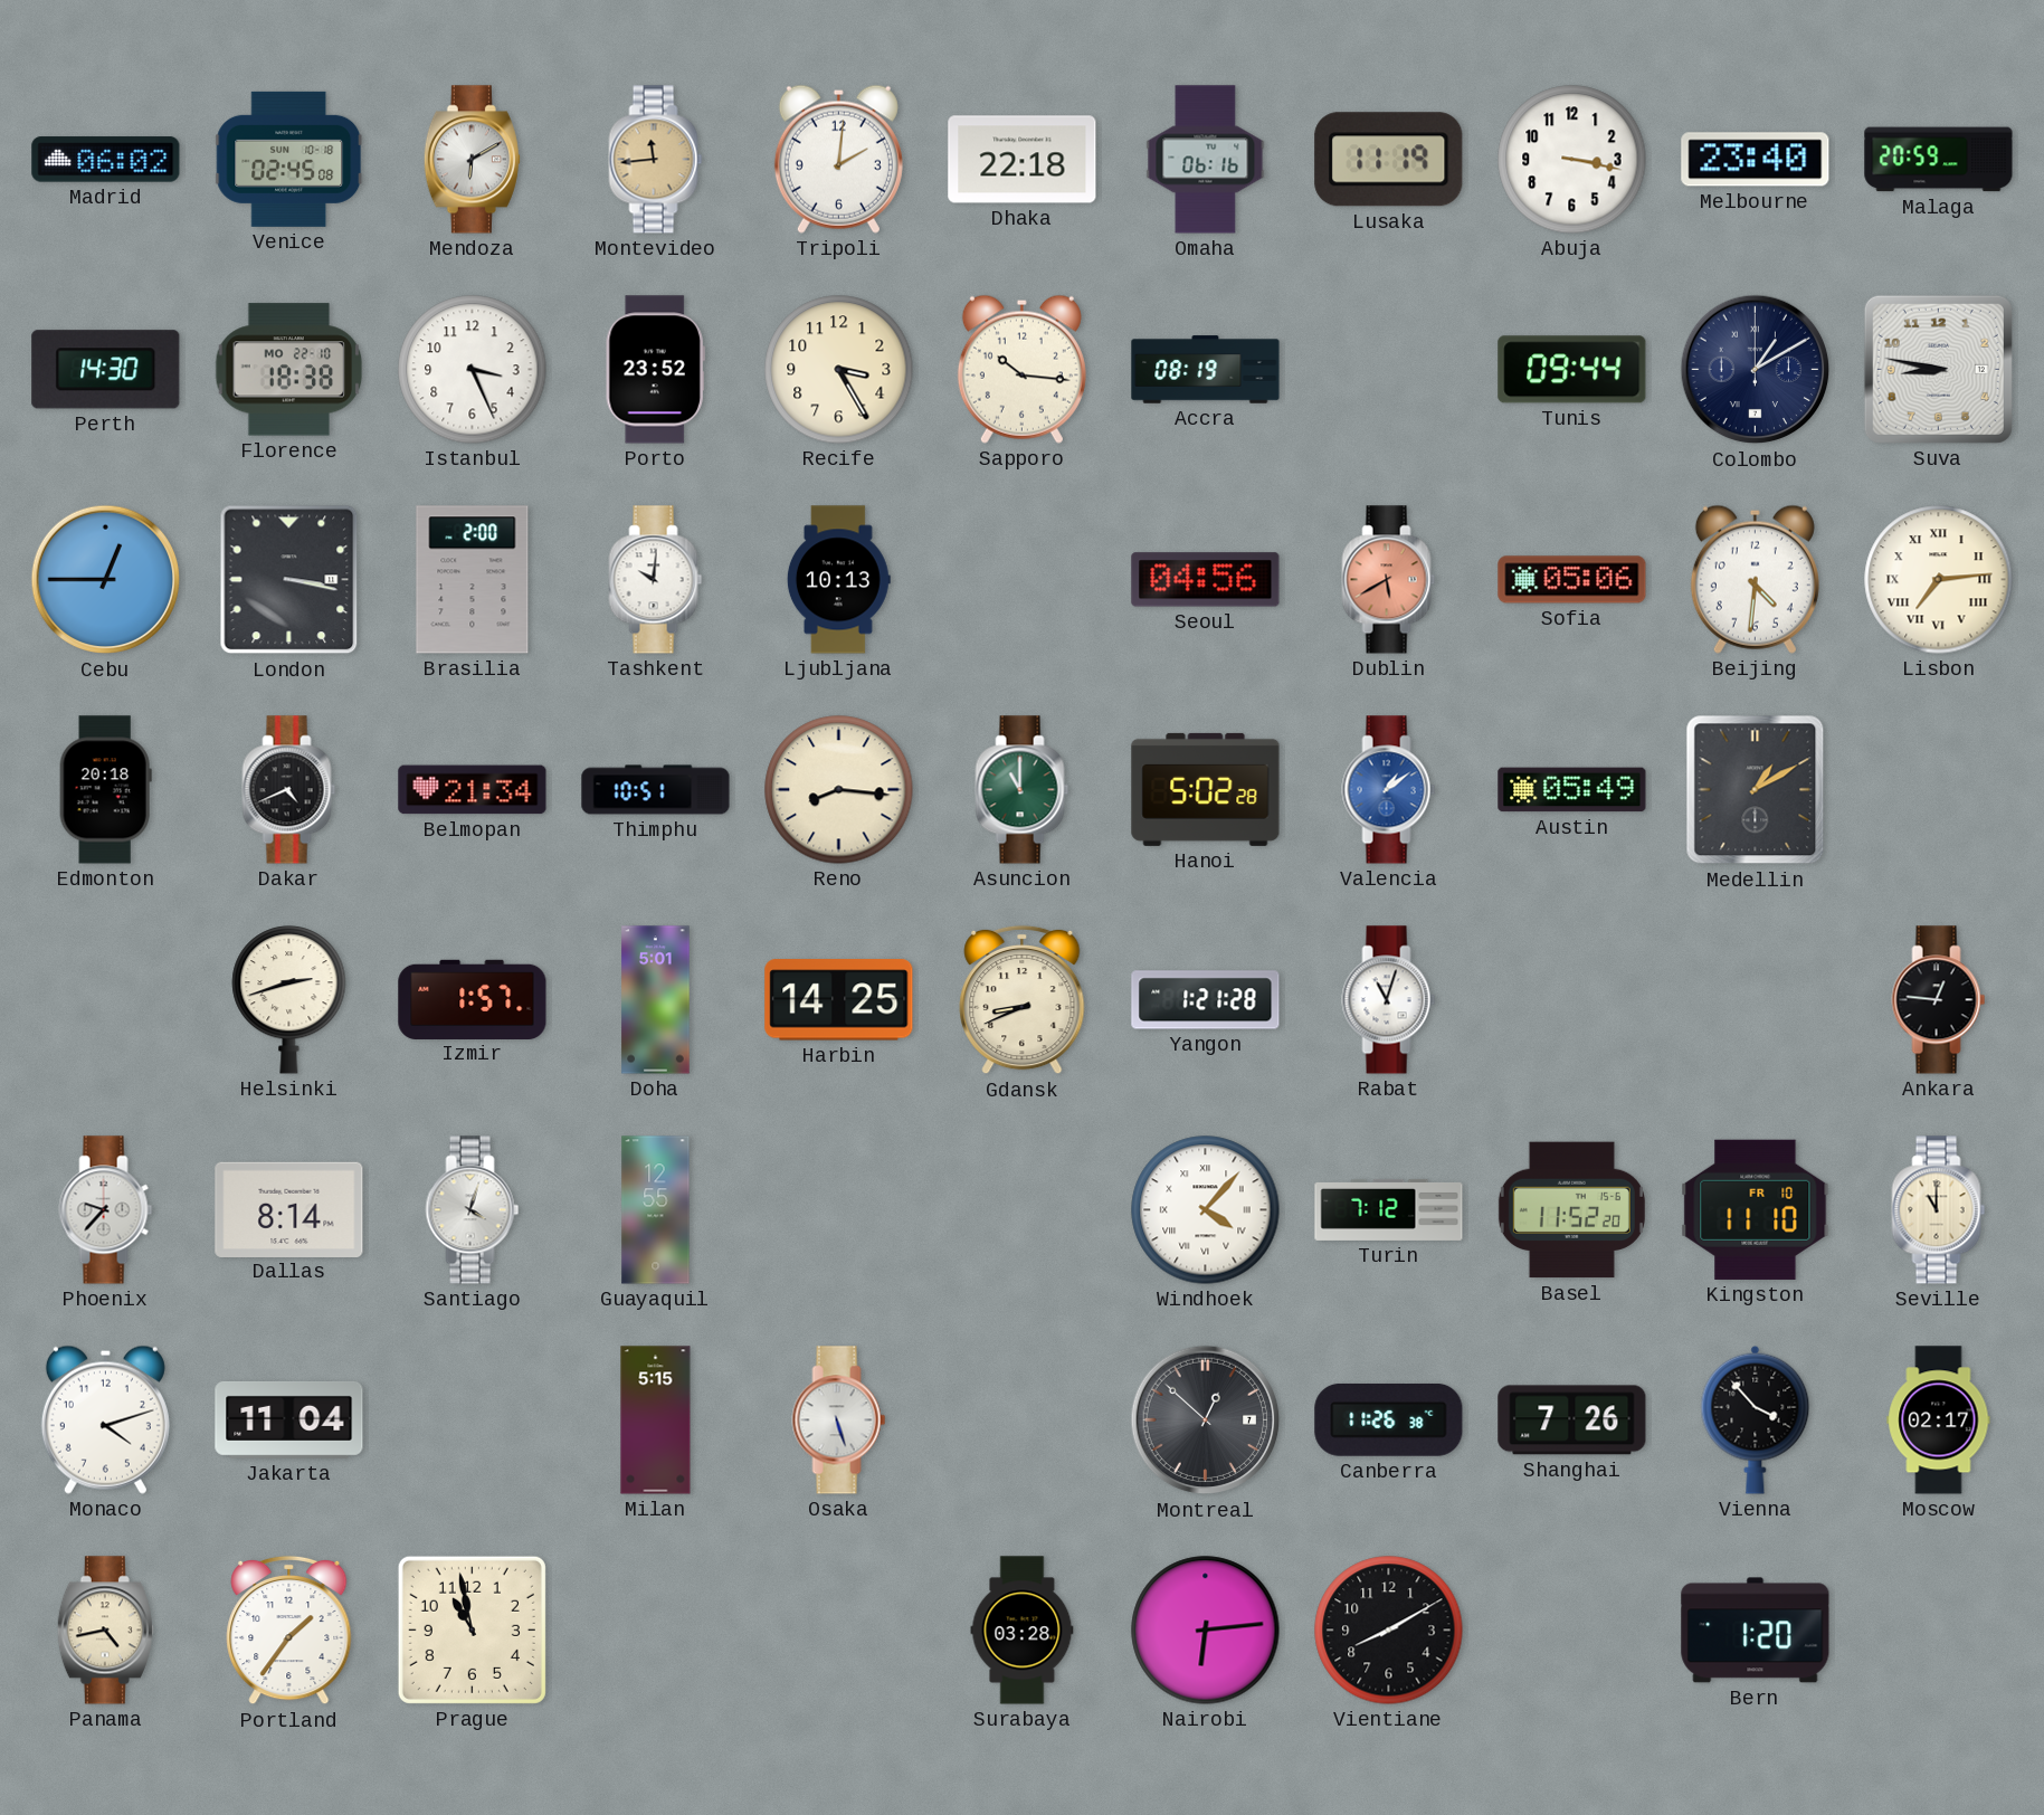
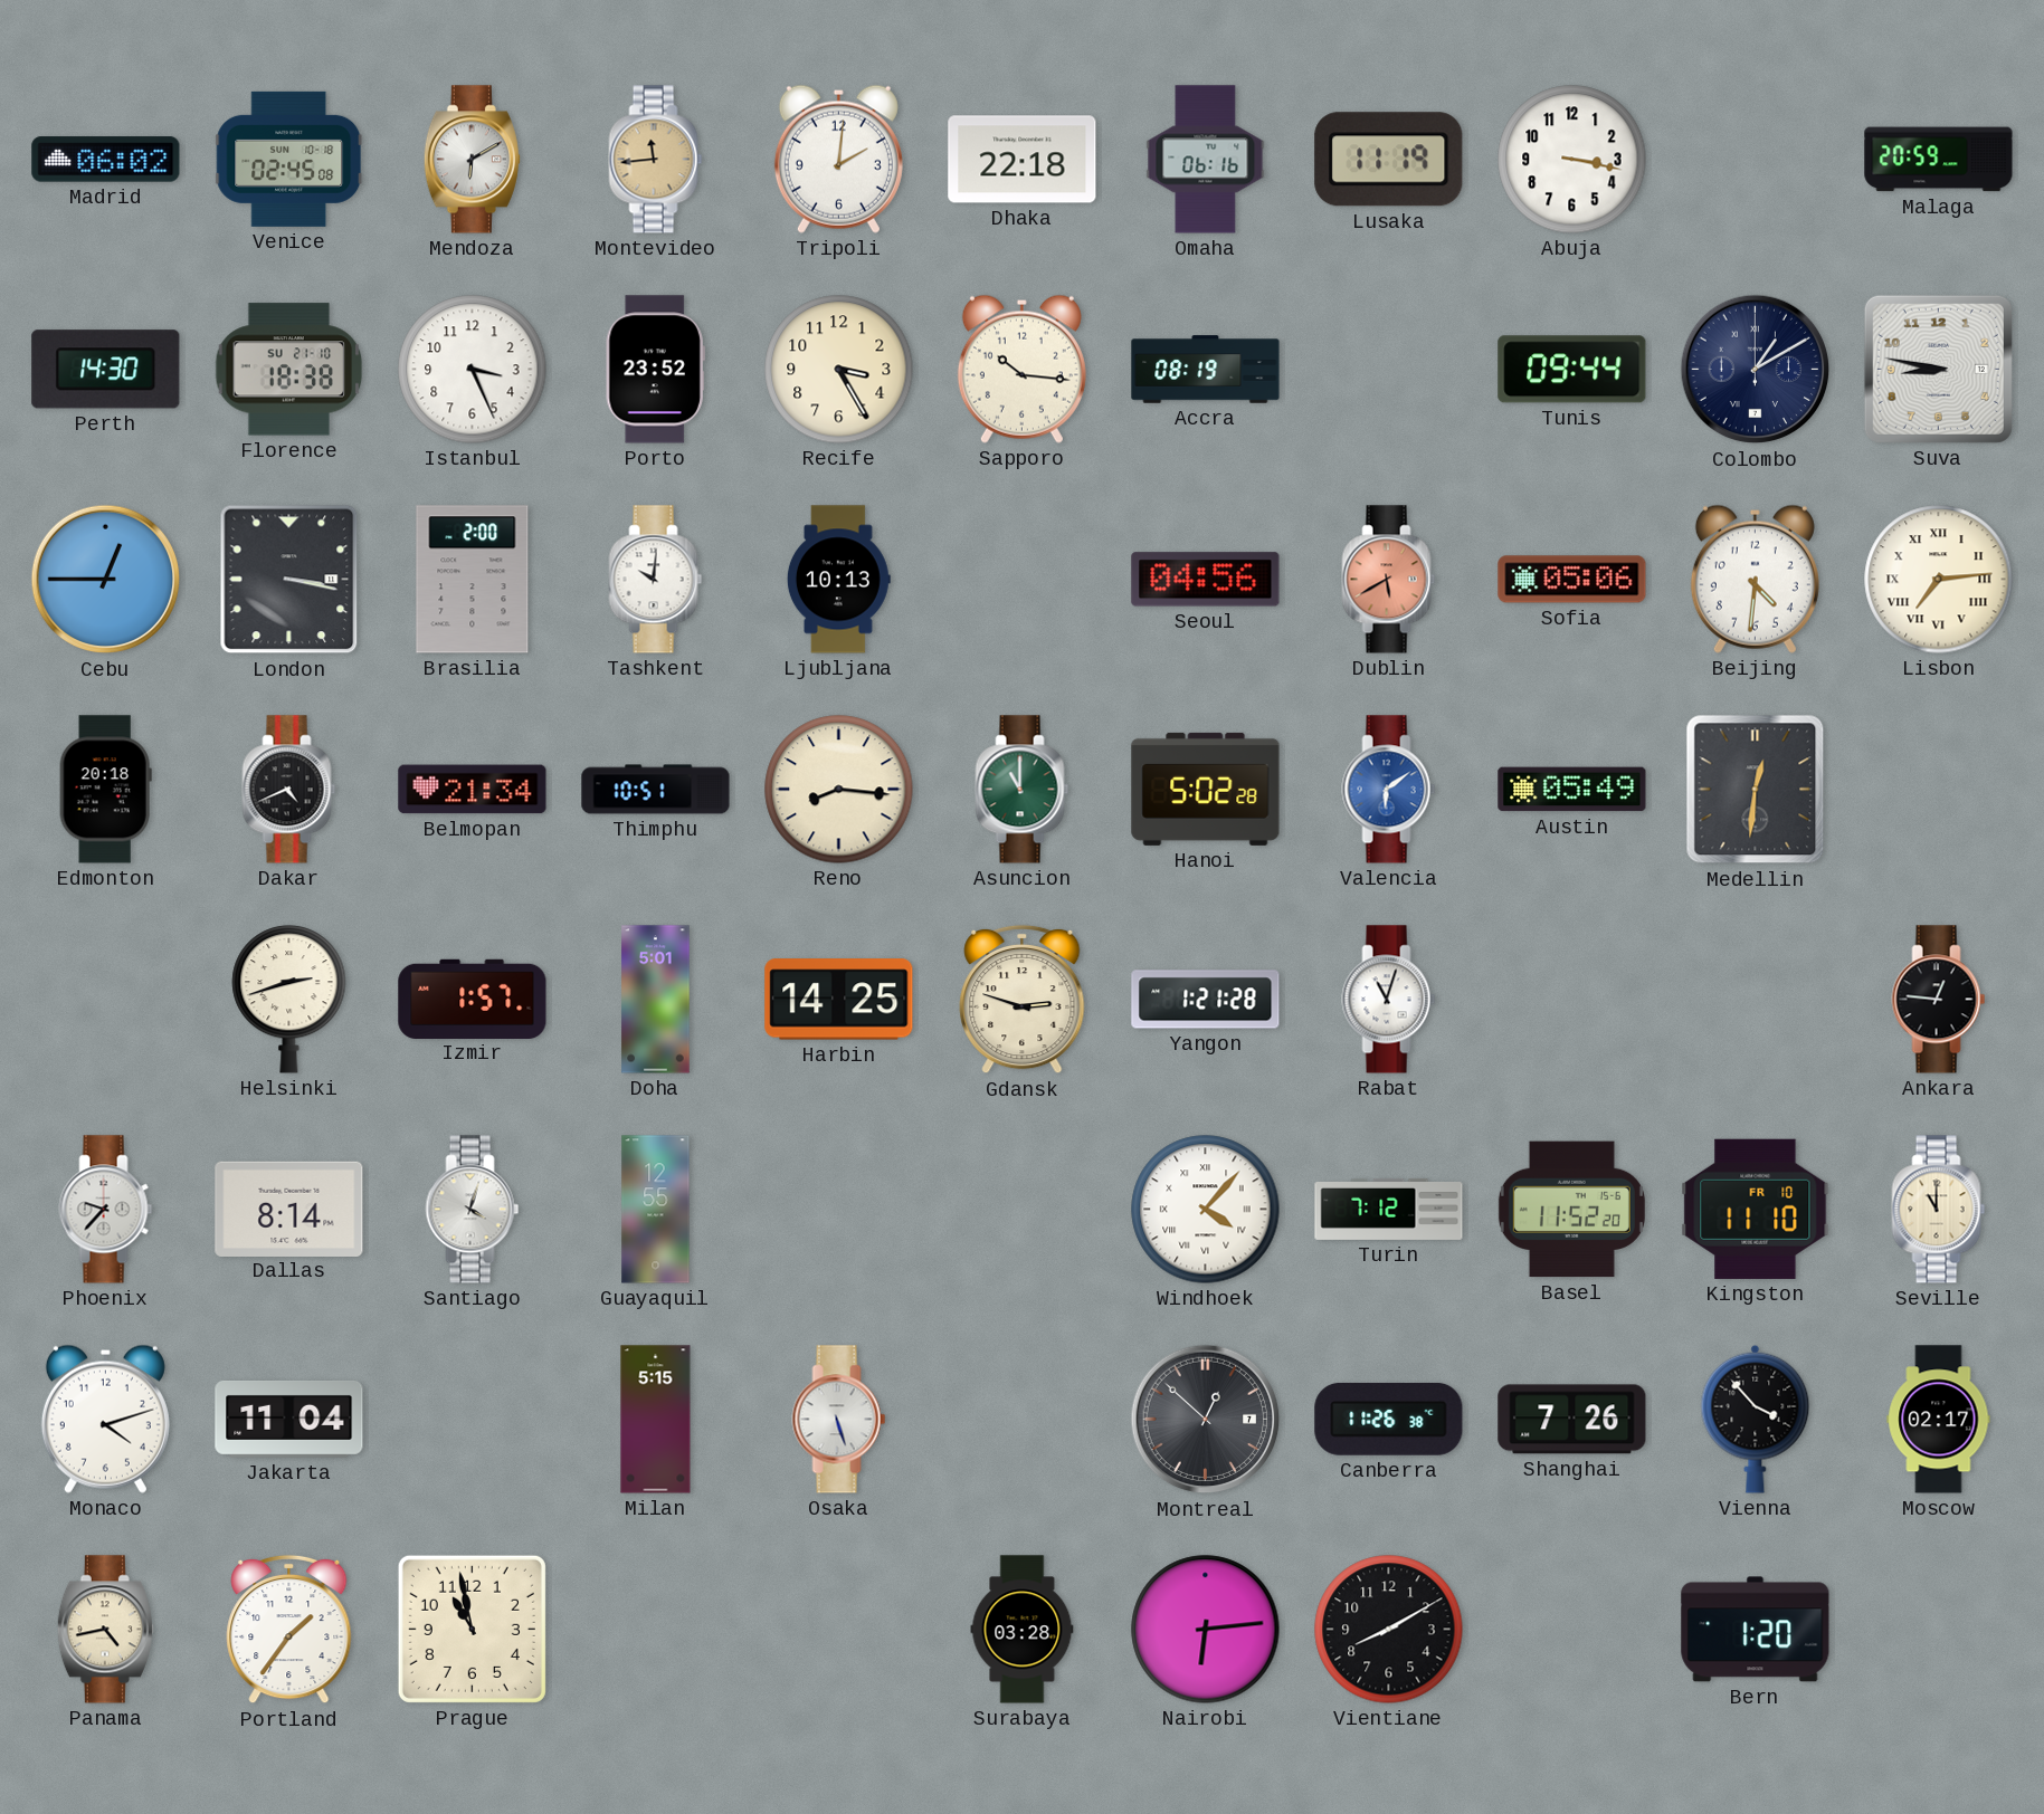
Melbourne: 23:40 -> none
Florence date: MO 22-10 -> SU 21-10
Valencia: 1:09 -> 6:09
Medellin: 1:10 -> 12:31
Gdansk: 8:41 -> 2:48
